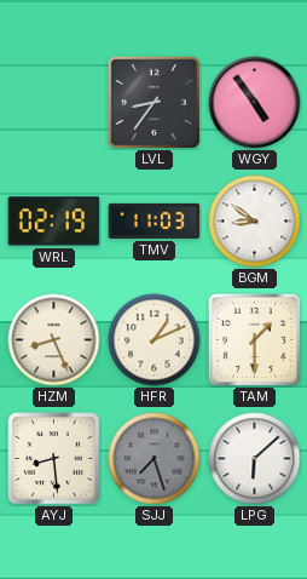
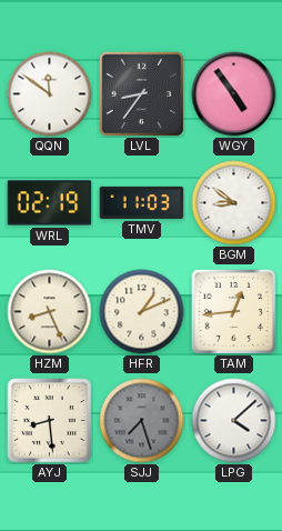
QQN: none -> 11:51
TAM: 1:30 -> 12:44
LPG: 6:08 -> 4:08
